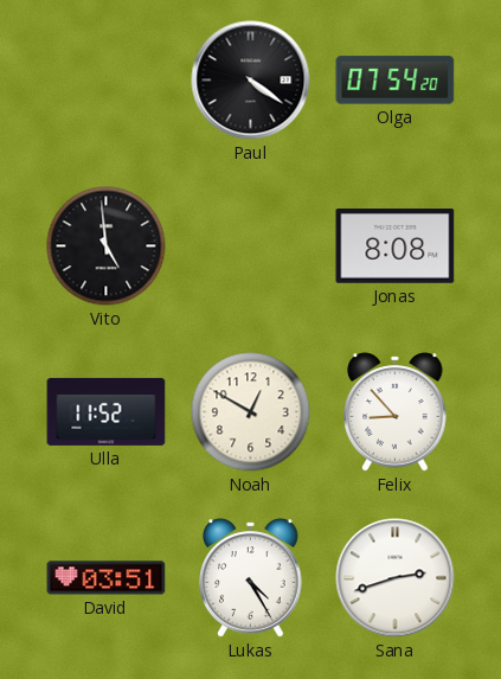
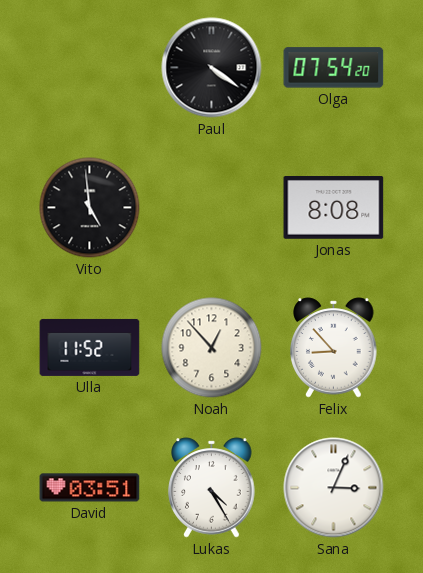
Noah: 12:50 -> 12:53
Sana: 2:42 -> 3:04
